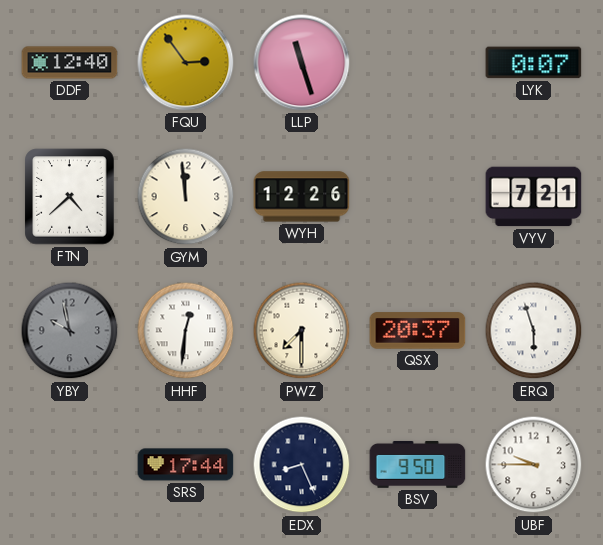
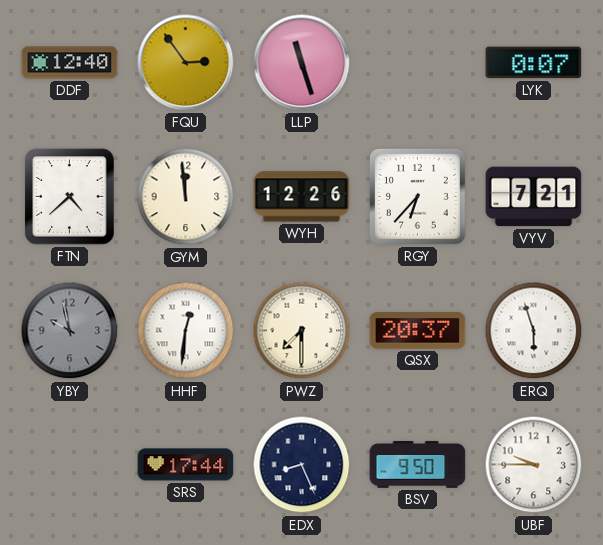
RGY: none -> 6:37
